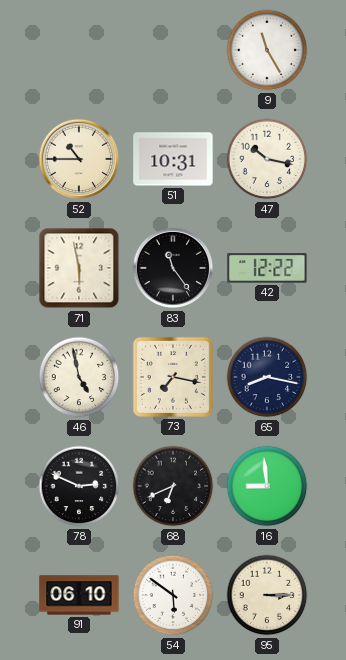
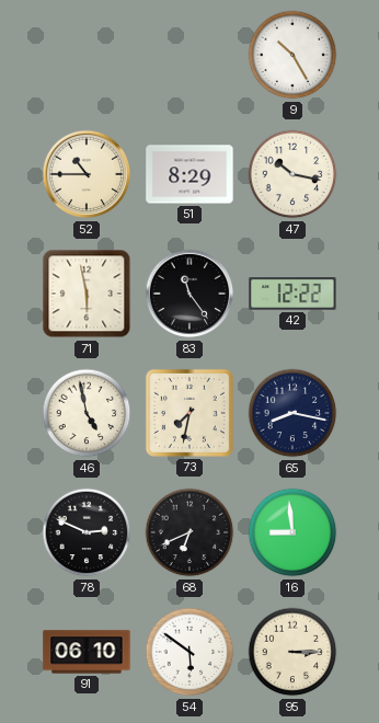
9: 11:25 -> 10:25
51: 10:31 -> 8:29
73: 7:17 -> 7:32
